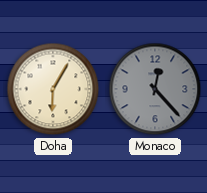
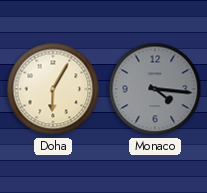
Monaco: 12:23 -> 4:16
